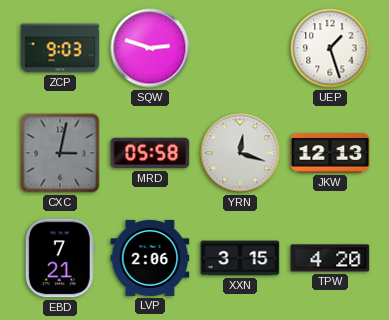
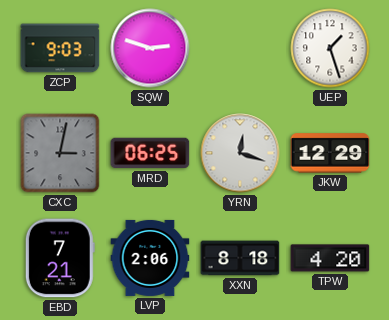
MRD: 05:58 -> 06:25
JKW: 12:13 -> 12:29
XXN: 3:15 -> 8:18
